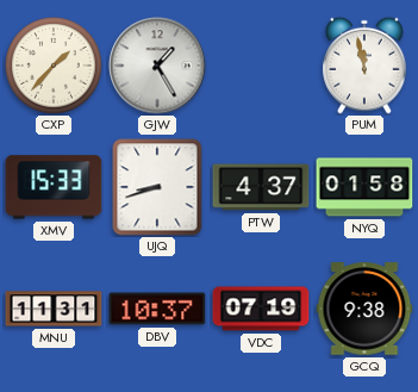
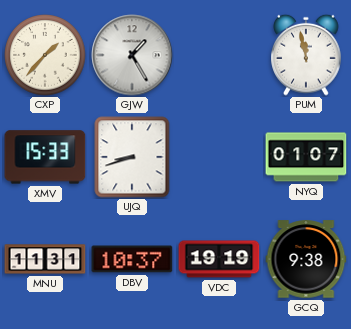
PTW: 4:37 -> none
NYQ: 01:58 -> 01:07
VDC: 07:19 -> 19:19
